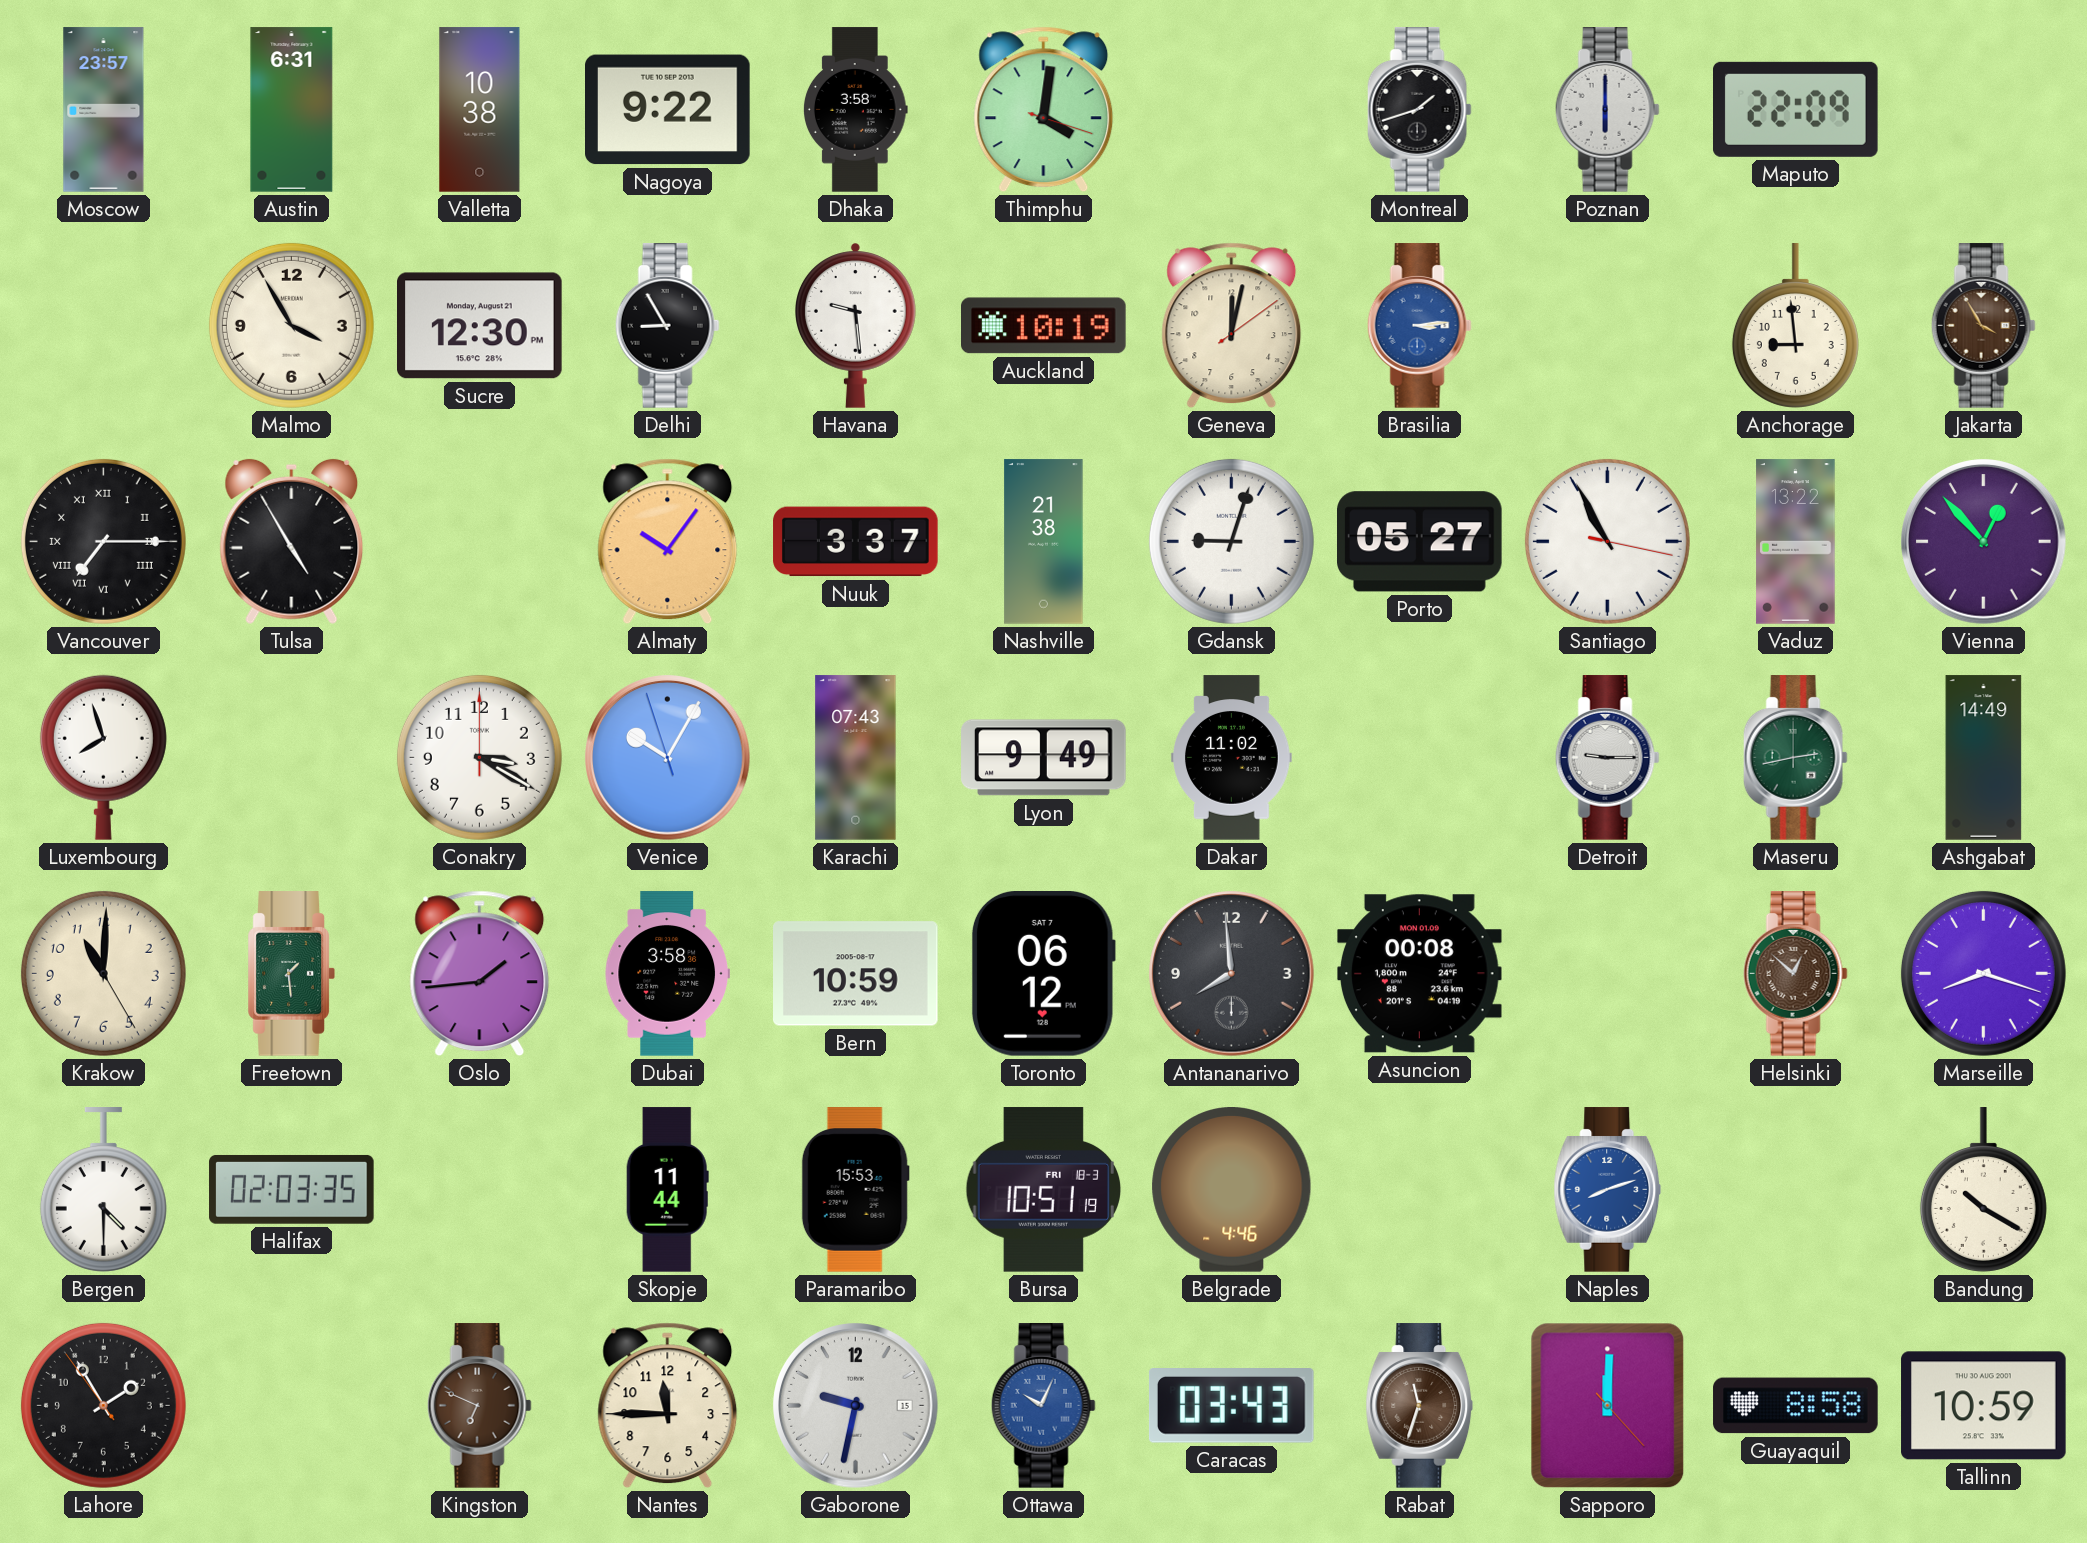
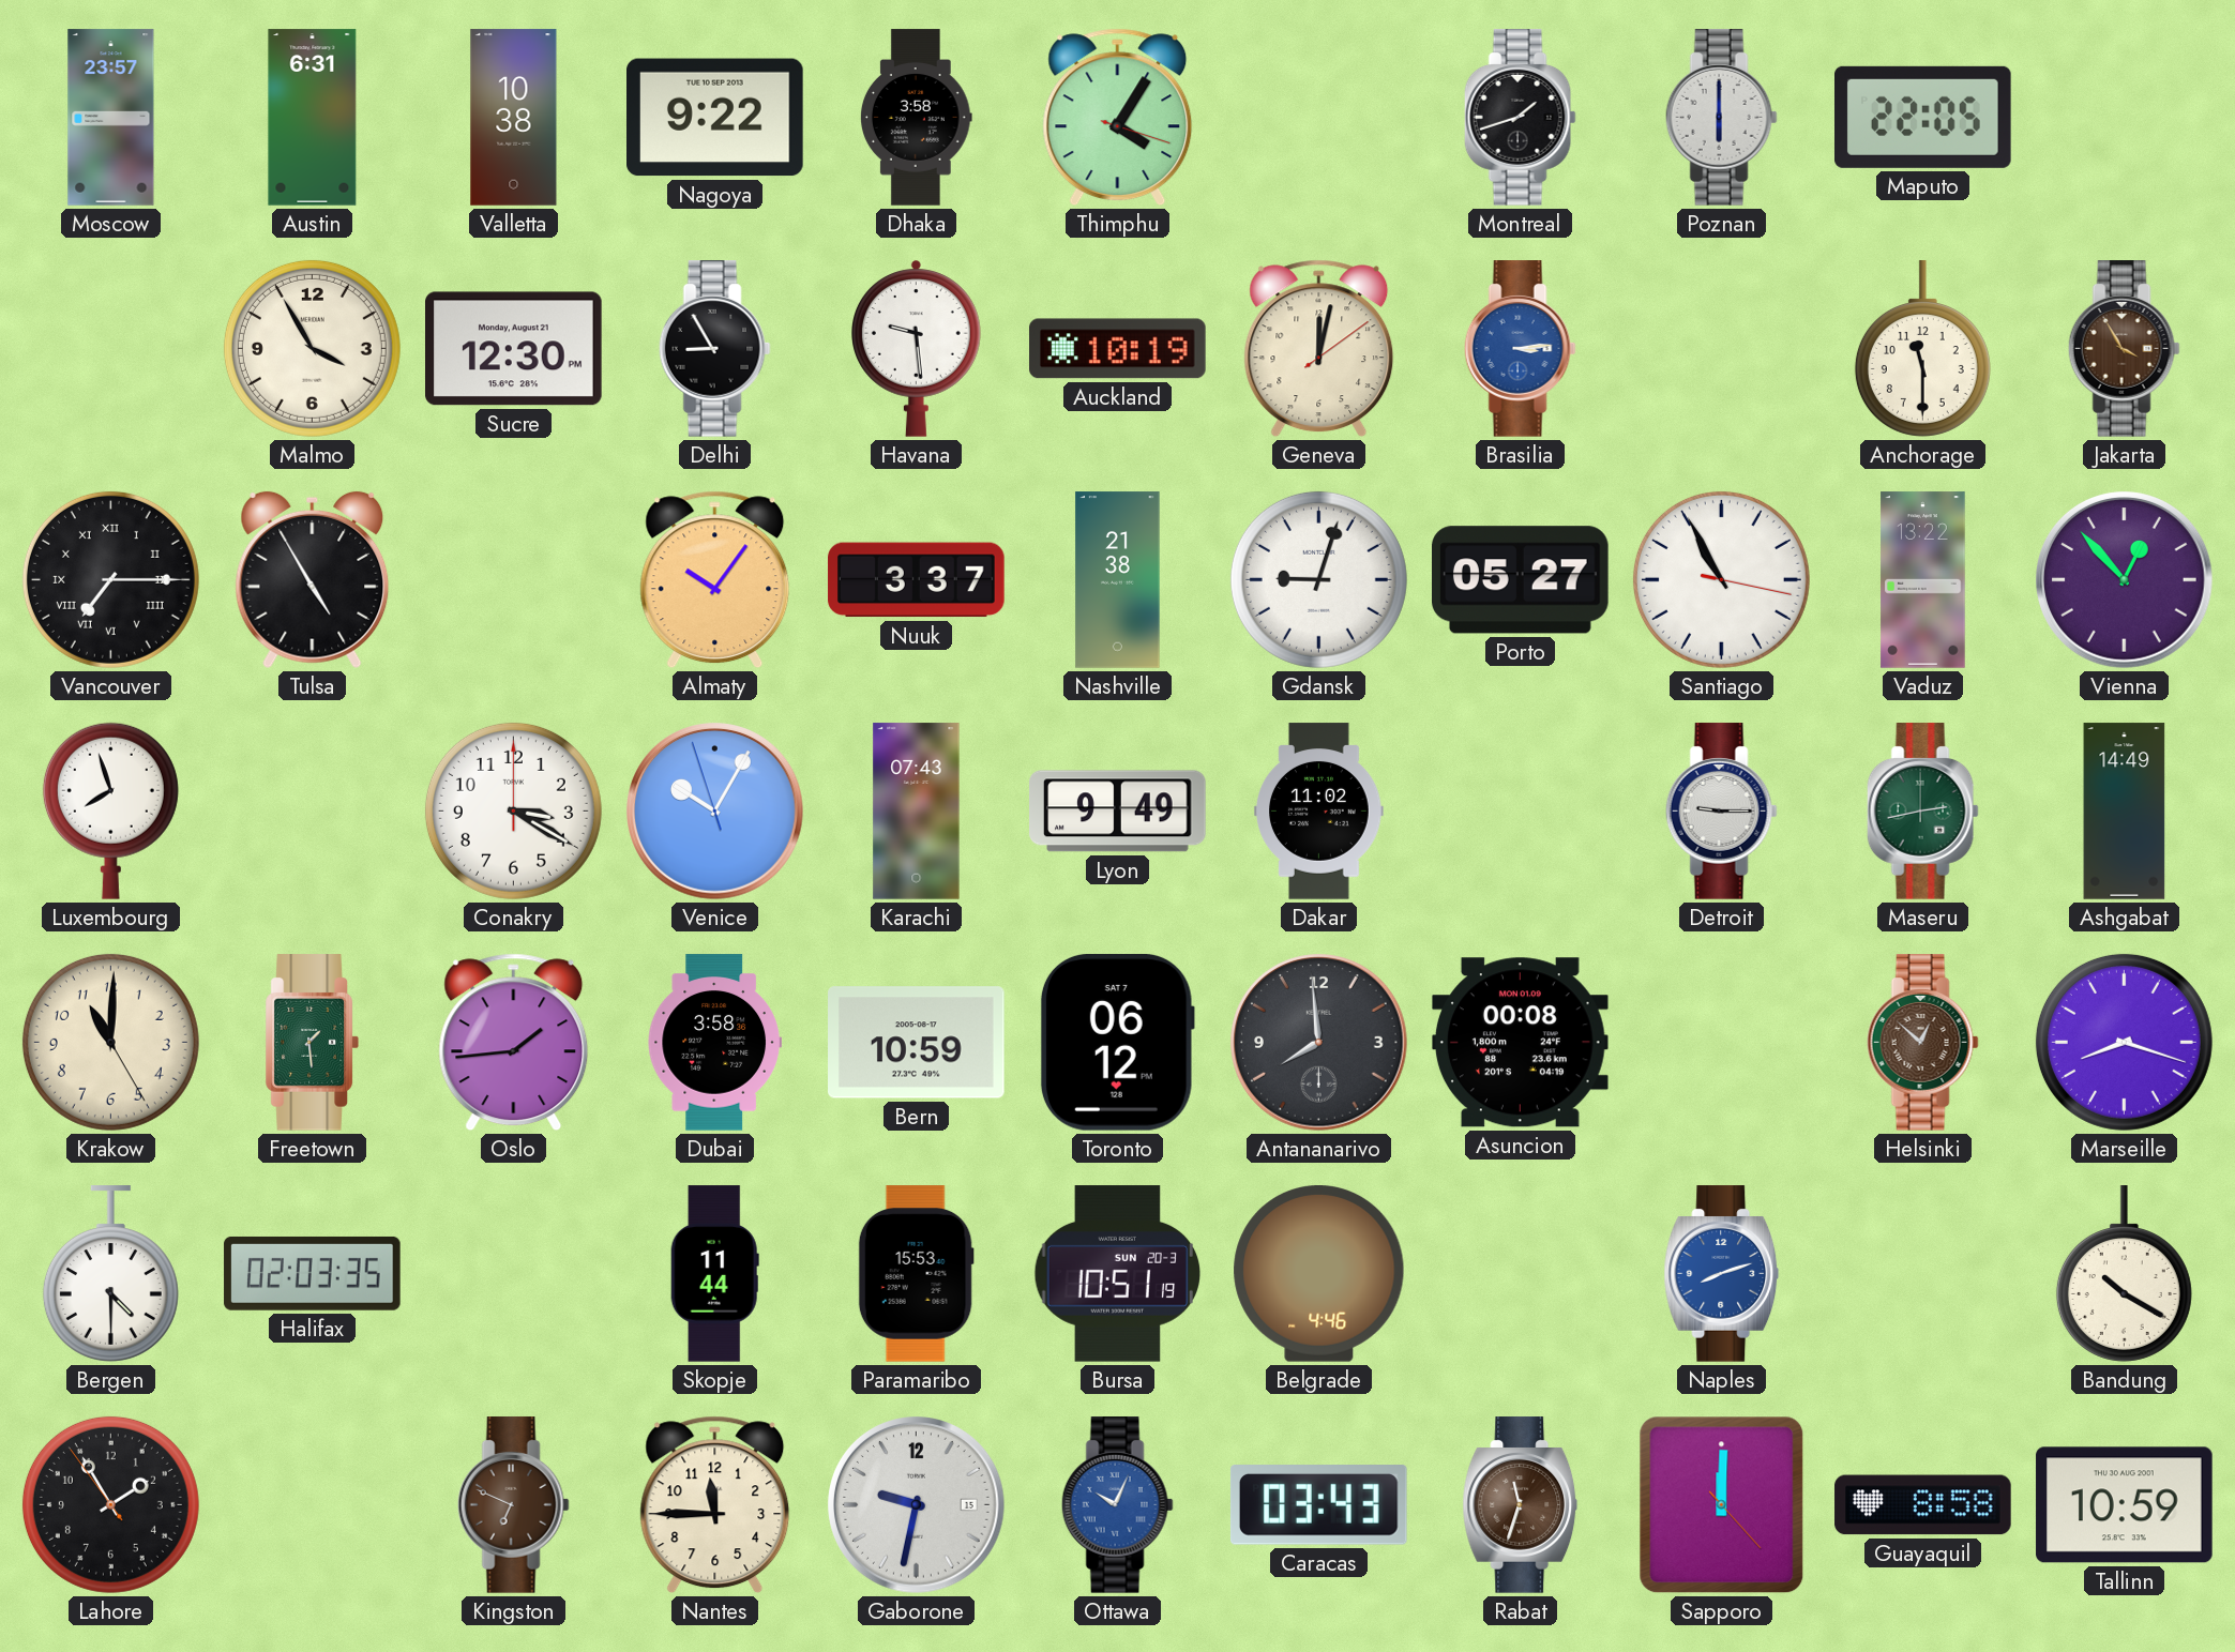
Thimphu: 4:01 -> 4:05
Maputo: 22:09 -> 22:05
Anchorage: 8:59 -> 11:30
Bursa date: FRI 18-3 -> SUN 20-3
